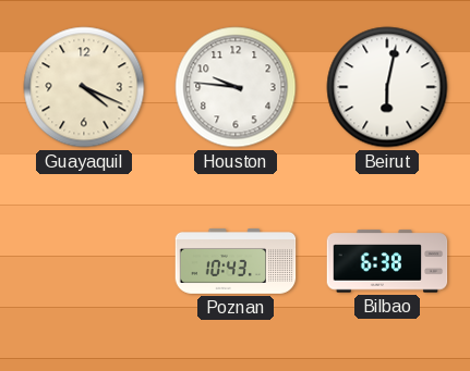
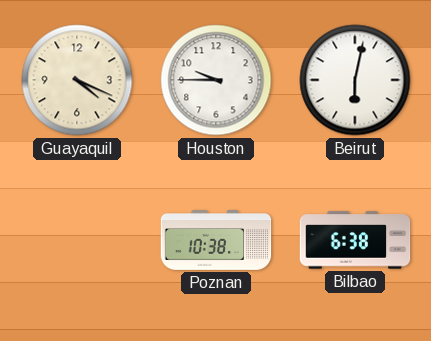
Houston: 9:46 -> 9:45
Poznan: 10:43 -> 10:38
